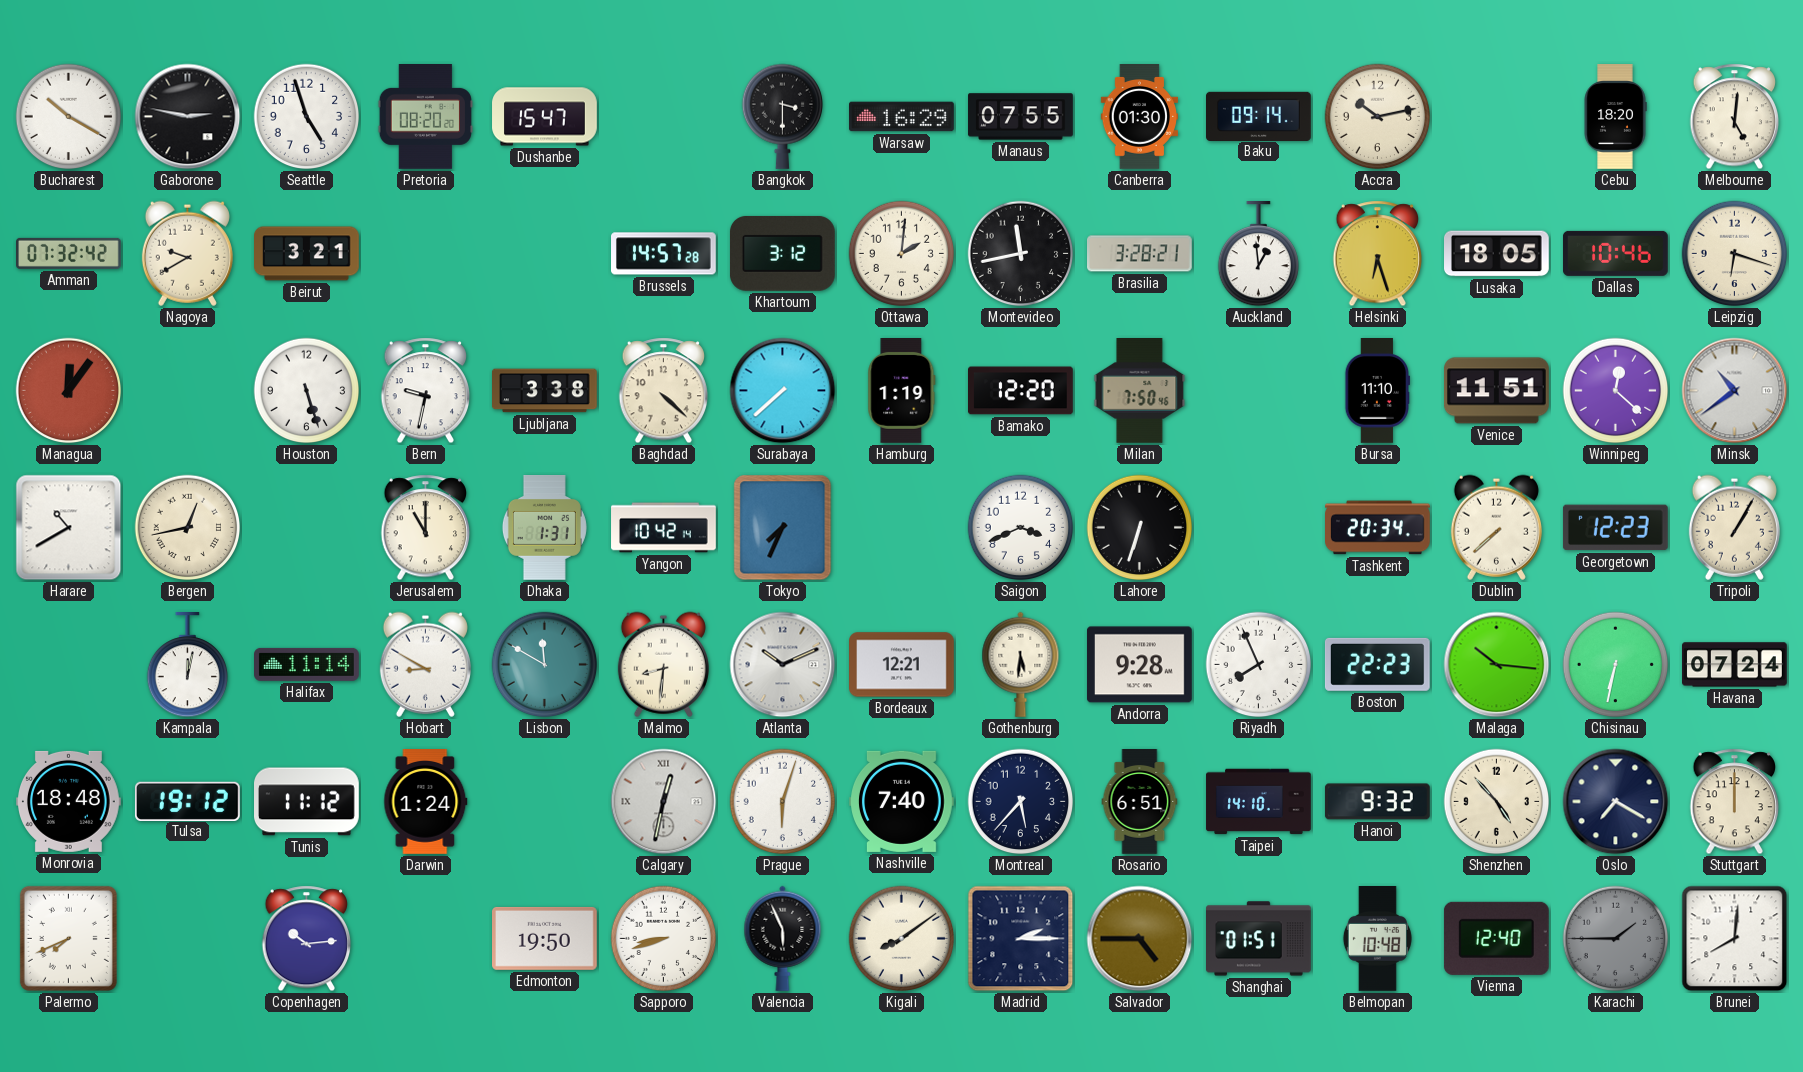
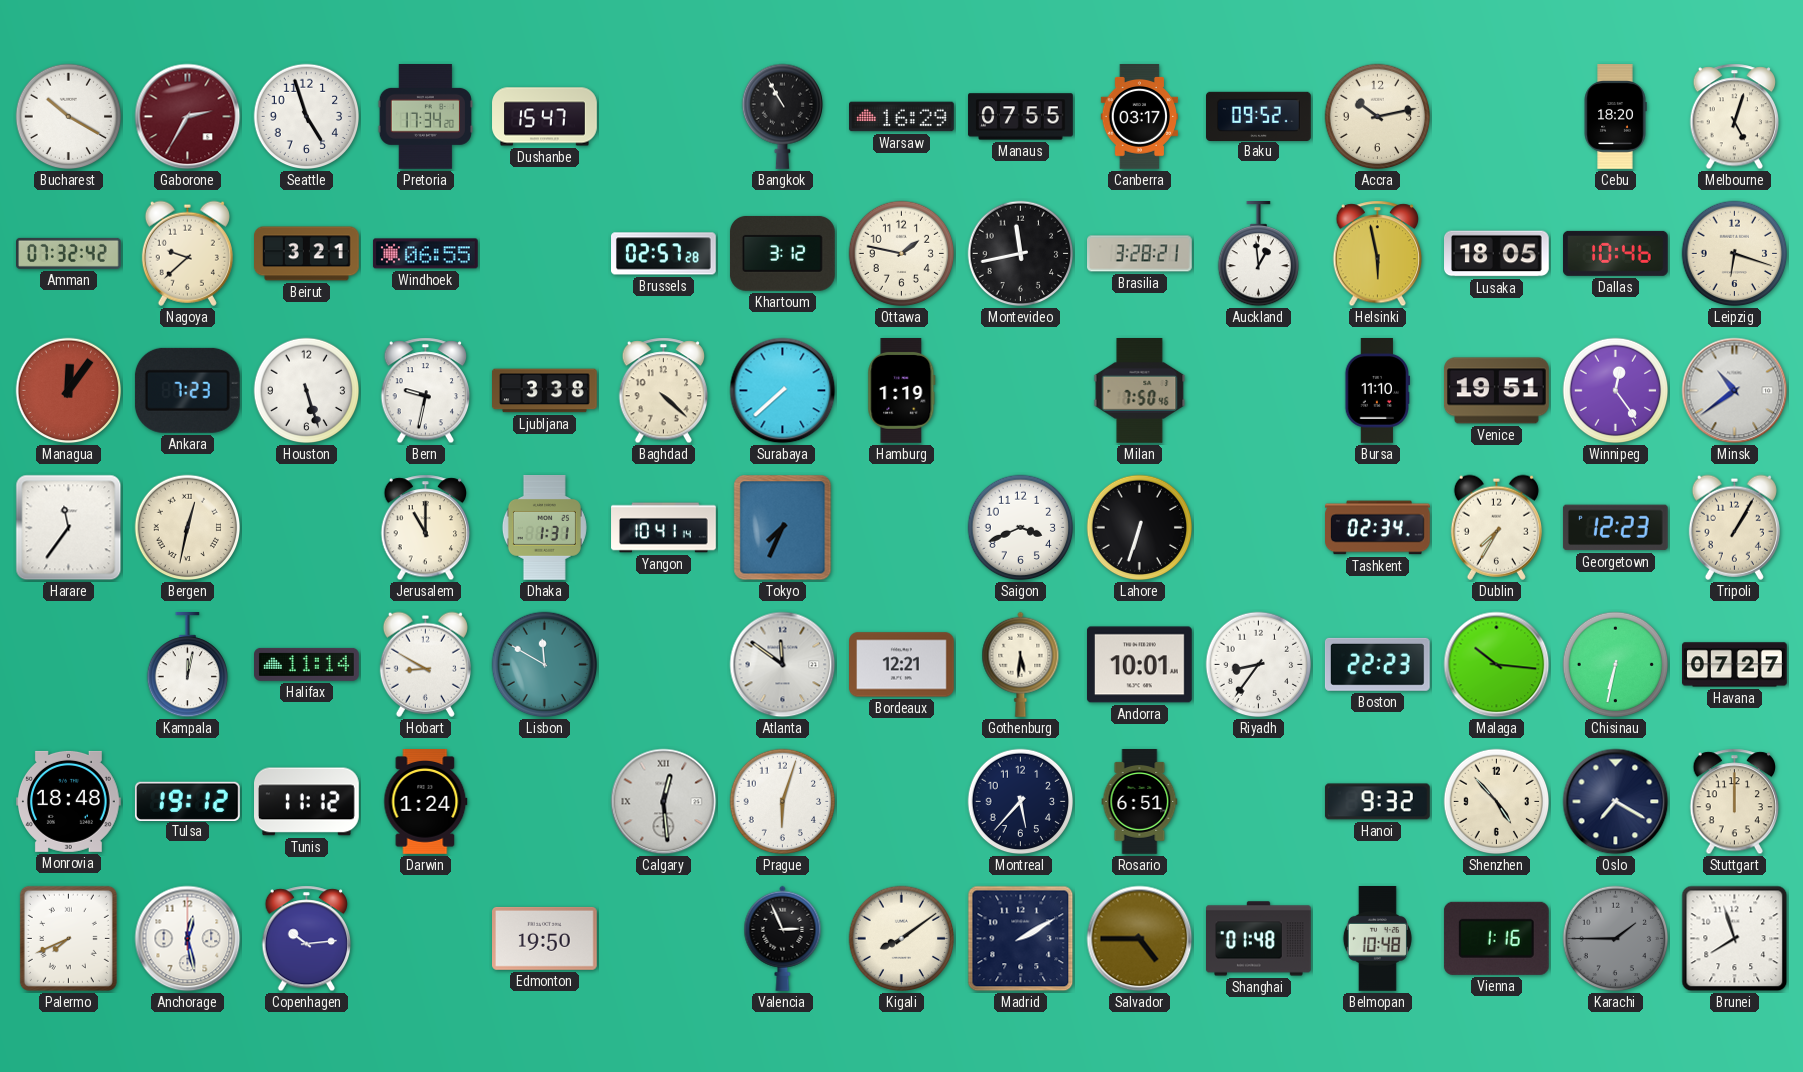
Gaborone: 2:47 -> 2:35
Gaborone dial: black -> burgundy
Pretoria: 08:20 -> 17:34
Bangkok: 3:30 -> 10:55
Canberra: 01:30 -> 03:17
Baku: 09:14 -> 09:52
Melbourne: 5:01 -> 5:03
Nagoya: 9:40 -> 9:38
Windhoek: none -> 06:55
Brussels: 14:57 -> 02:57
Ottawa: 2:01 -> 1:47
Helsinki: 6:27 -> 5:58
Ankara: none -> 7:23
Bamako: 12:20 -> none
Venice: 11:51 -> 19:51
Winnipeg: 12:22 -> 12:24
Harare: 10:40 -> 11:36
Bergen: 12:43 -> 12:32
Yangon: 10:42 -> 10:41
Tashkent: 20:34 -> 02:34
Dublin: 7:38 -> 7:35
Malmo: 8:31 -> none
Atlanta: 10:11 -> 11:51
Andorra: 9:28 -> 10:01
Riyadh: 7:56 -> 8:36
Havana: 07:24 -> 07:27
Calgary: 12:32 -> 12:29
Nashville: 7:40 -> none
Taipei: 14:10 -> none
Anchorage: none -> 12:28
Sapporo: 8:42 -> none
Valencia: 5:56 -> 2:56
Madrid: 2:15 -> 2:10
Shanghai: 01:51 -> 01:48
Vienna: 12:40 -> 1:16
Brunei: 8:01 -> 7:57
